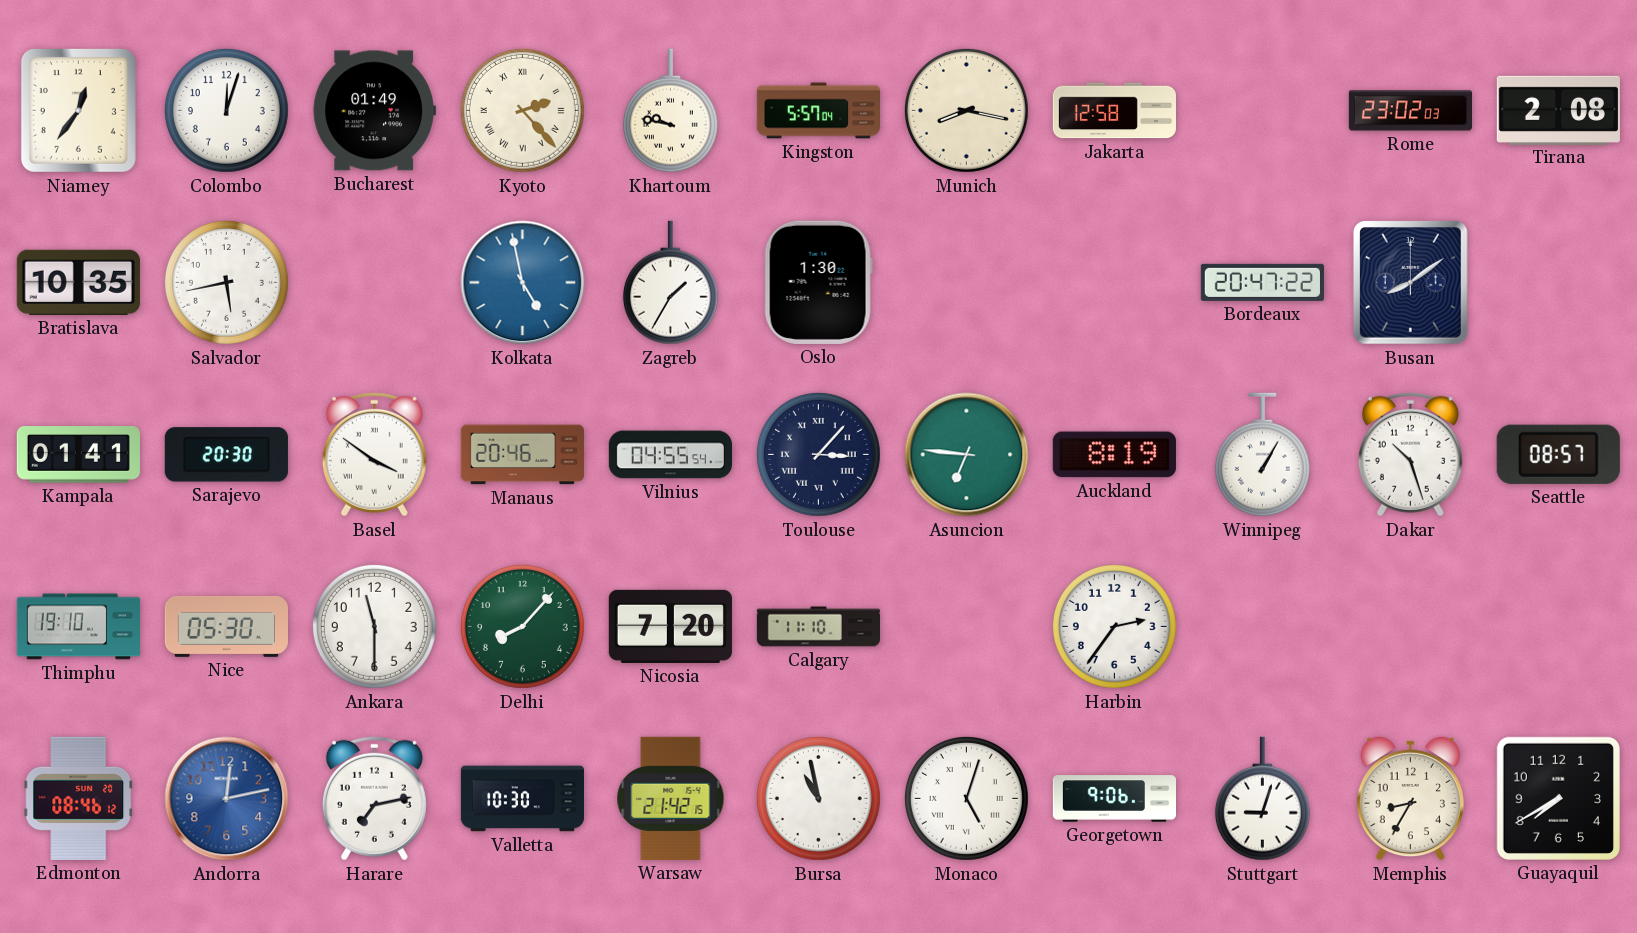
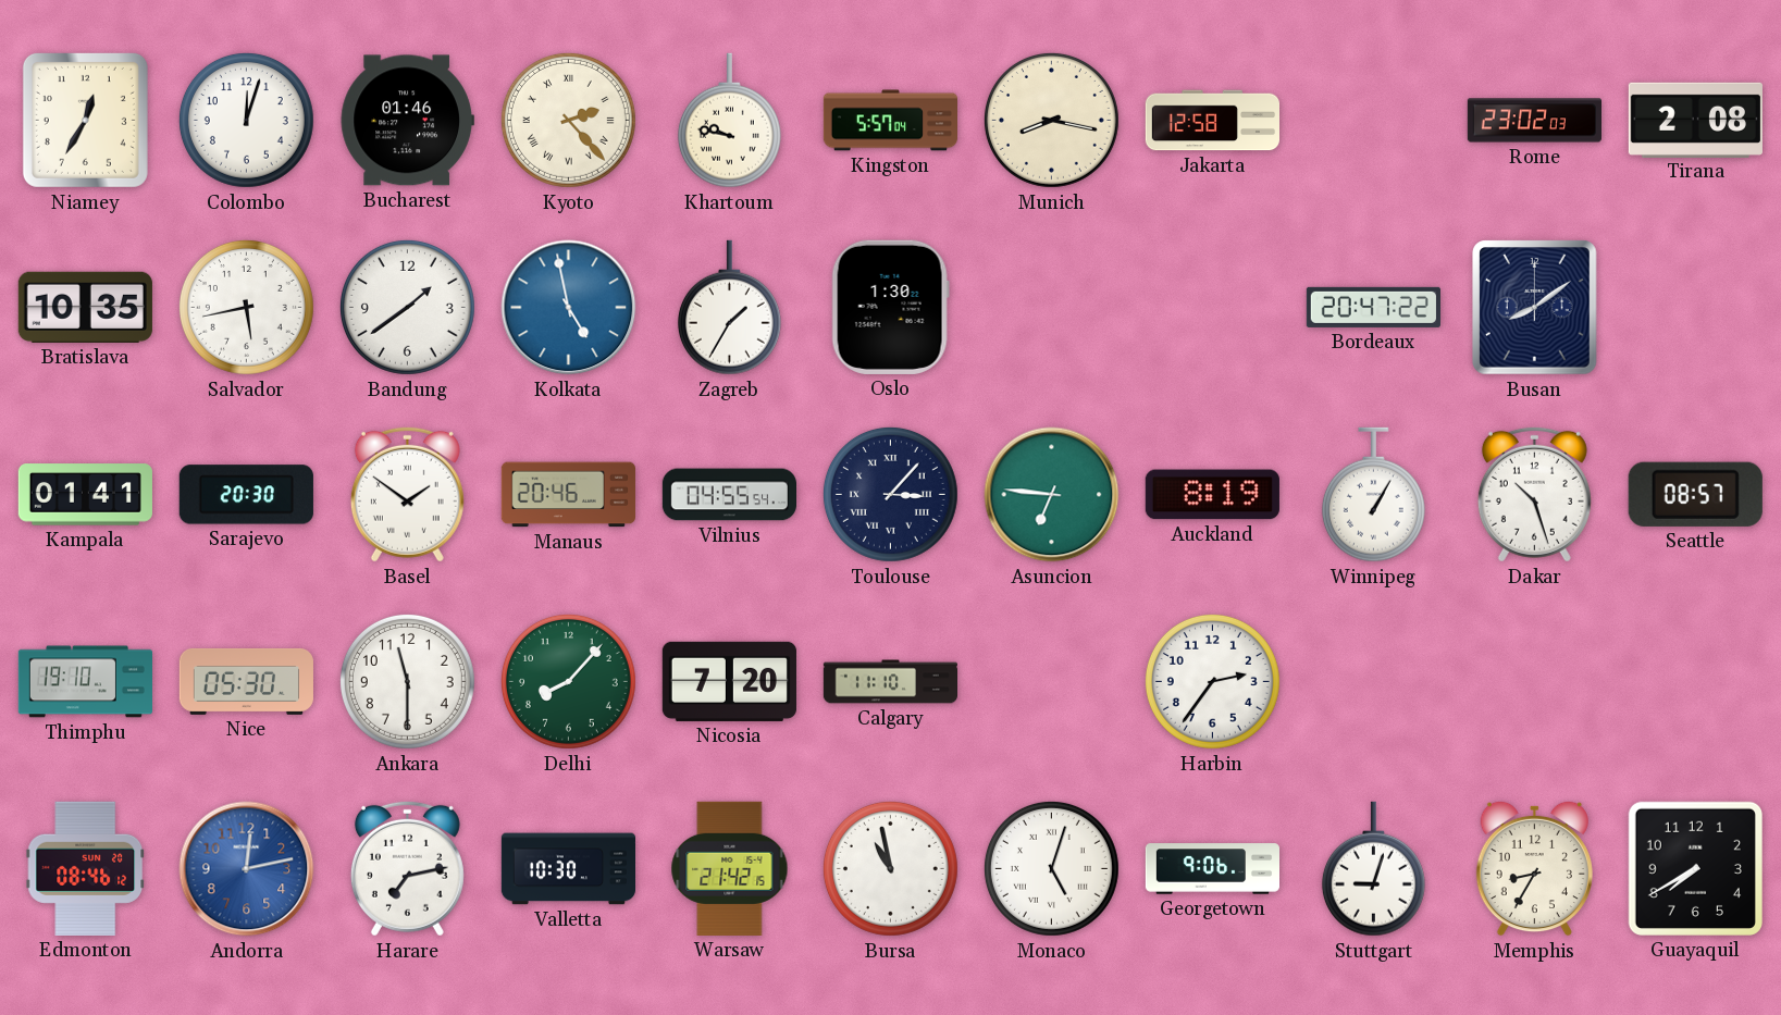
Niamey: 12:36 -> 12:35
Bucharest: 01:49 -> 01:46
Bandung: none -> 1:39
Basel: 3:51 -> 1:51
